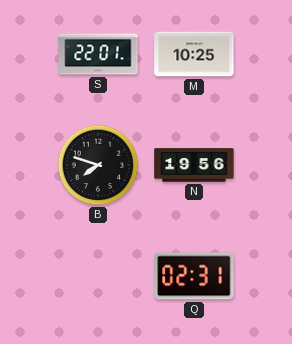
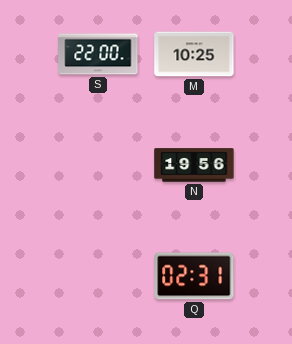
S: 22:01 -> 22:00
B: 7:48 -> none
